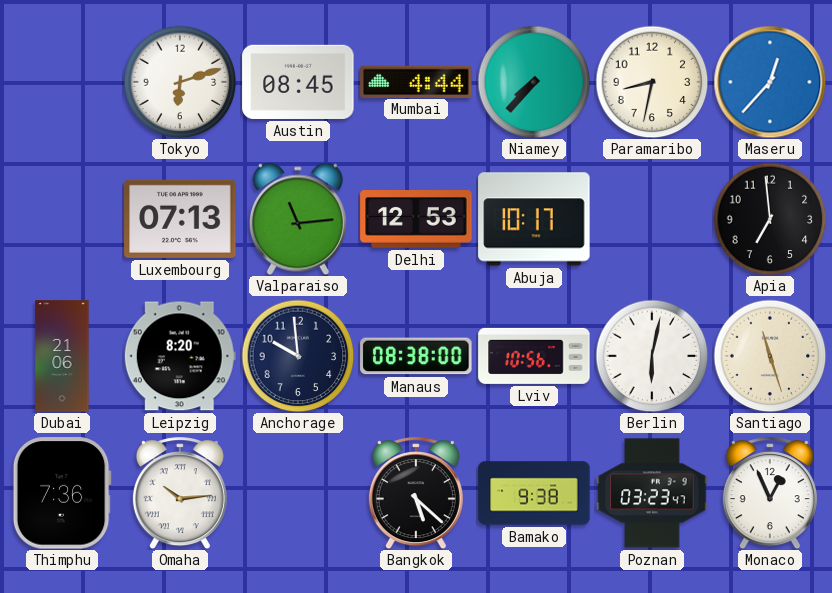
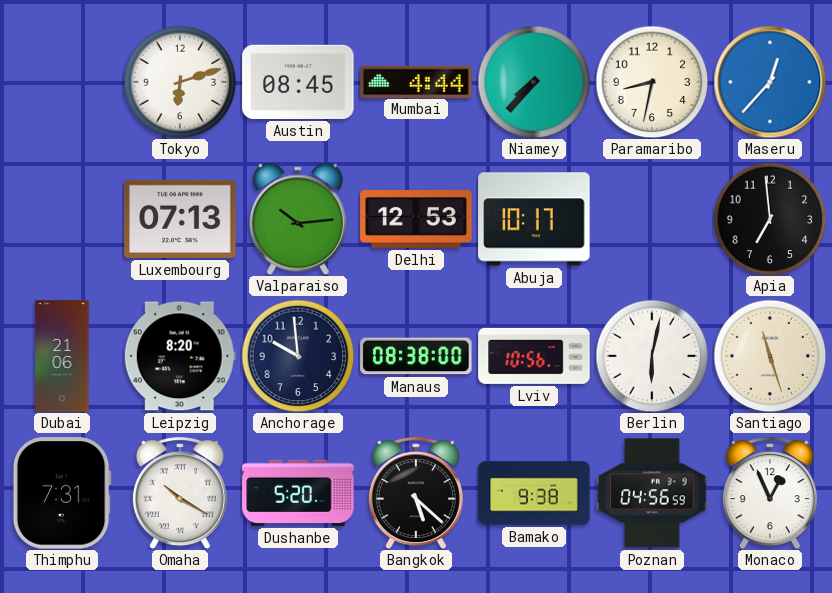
Valparaiso: 11:14 -> 10:14
Thimphu: 7:36 -> 7:31
Omaha: 10:14 -> 10:20
Dushanbe: none -> 5:20
Poznan: 03:23 -> 04:56
